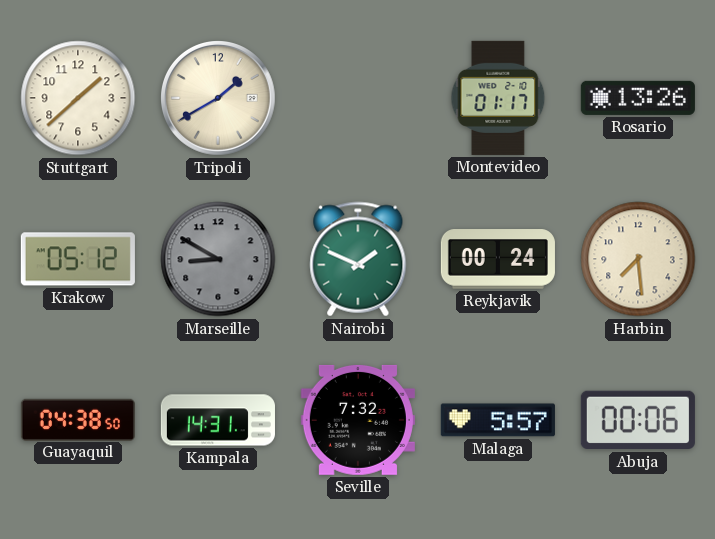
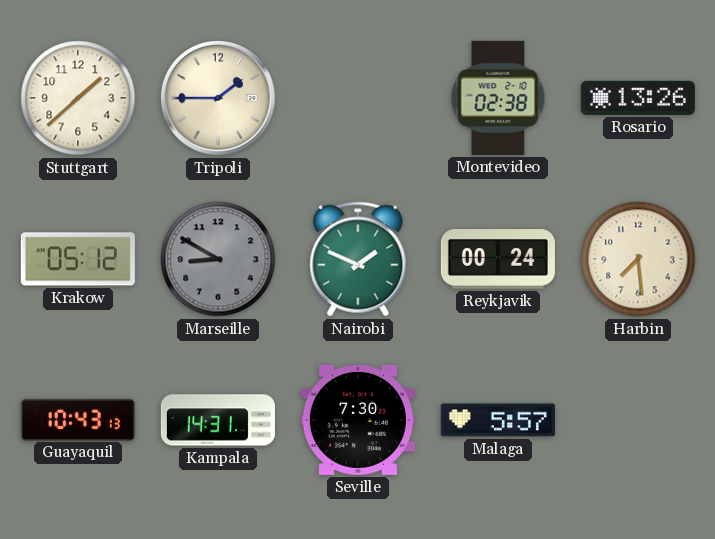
Tripoli: 1:40 -> 1:45
Montevideo: 01:17 -> 02:38
Guayaquil: 04:38 -> 10:43
Seville: 7:32 -> 7:30
Abuja: 00:06 -> none
